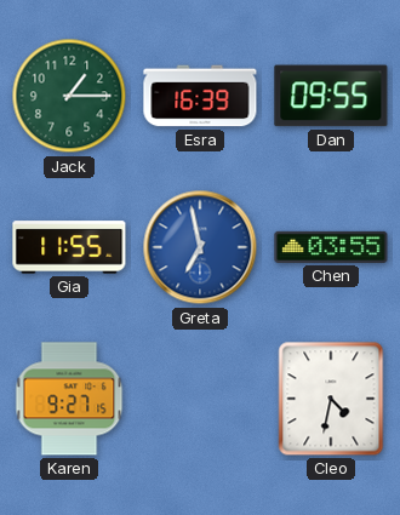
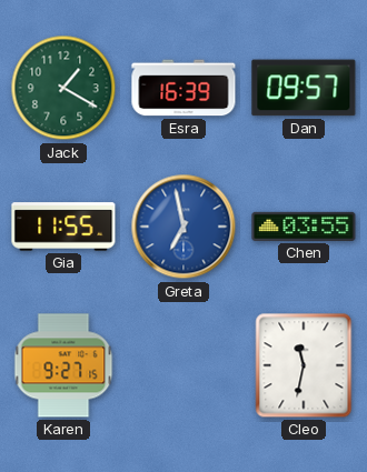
Jack: 1:15 -> 1:20
Dan: 09:55 -> 09:57
Cleo: 4:32 -> 11:32
